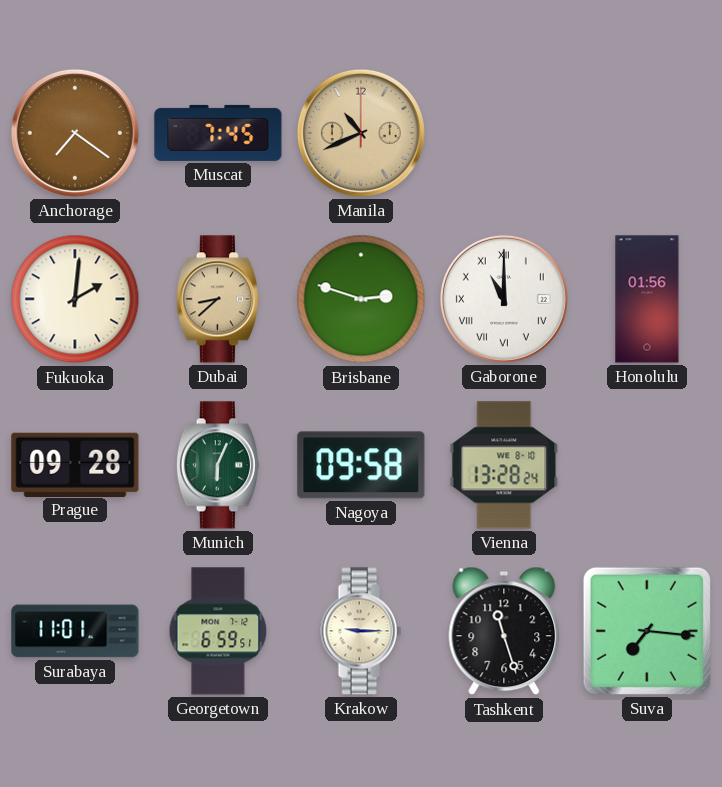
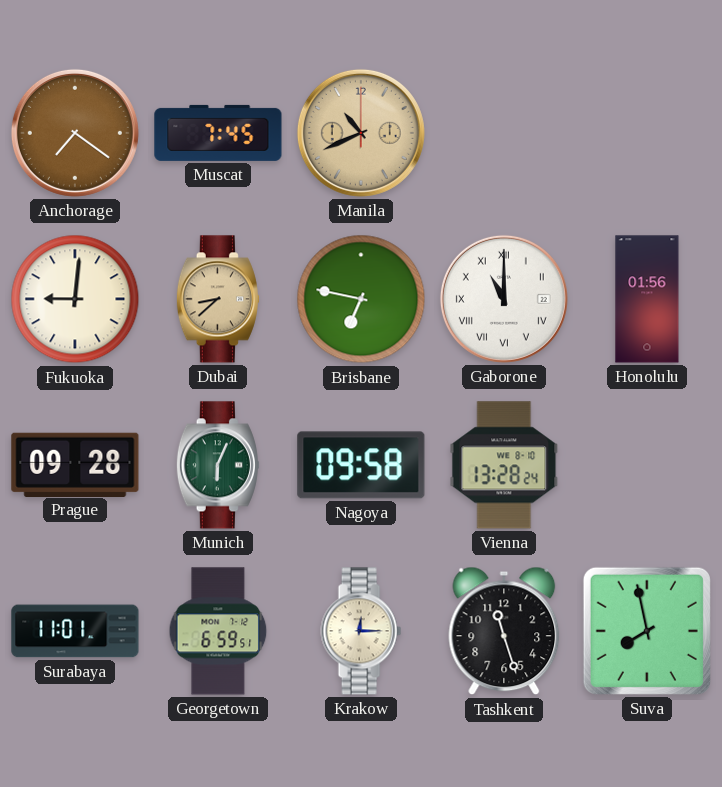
Fukuoka: 2:01 -> 9:01
Brisbane: 2:48 -> 6:47
Krakow: 9:15 -> 12:15
Suva: 7:16 -> 7:58
